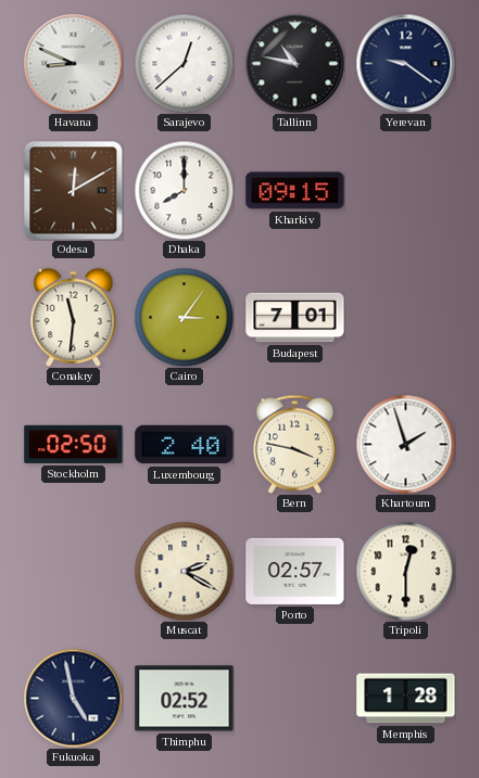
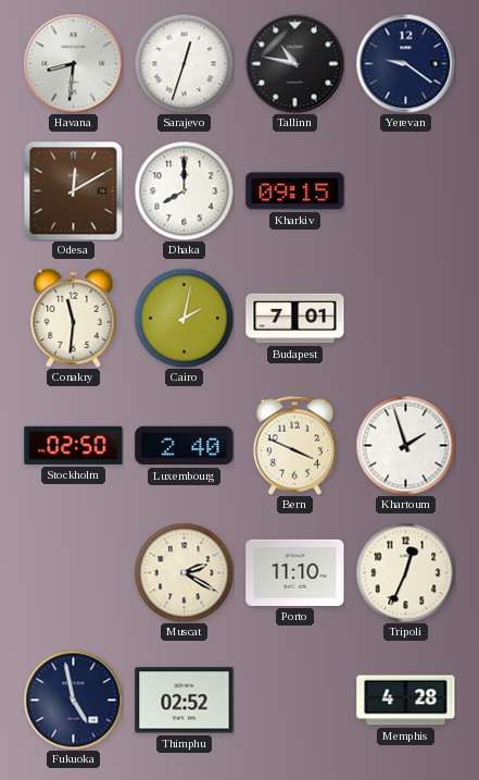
Havana: 8:49 -> 8:31
Sarajevo: 12:38 -> 12:33
Cairo: 3:06 -> 2:02
Bern: 3:47 -> 3:49
Porto: 02:57 -> 11:10
Tripoli: 12:30 -> 12:34
Memphis: 1:28 -> 4:28
